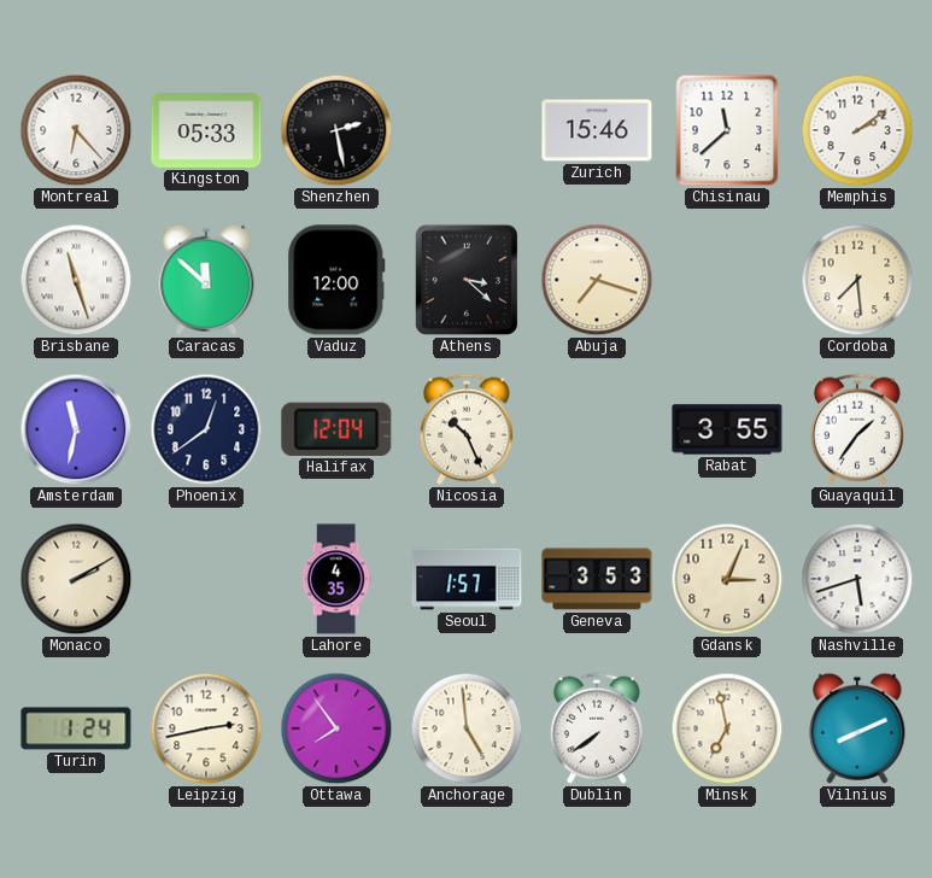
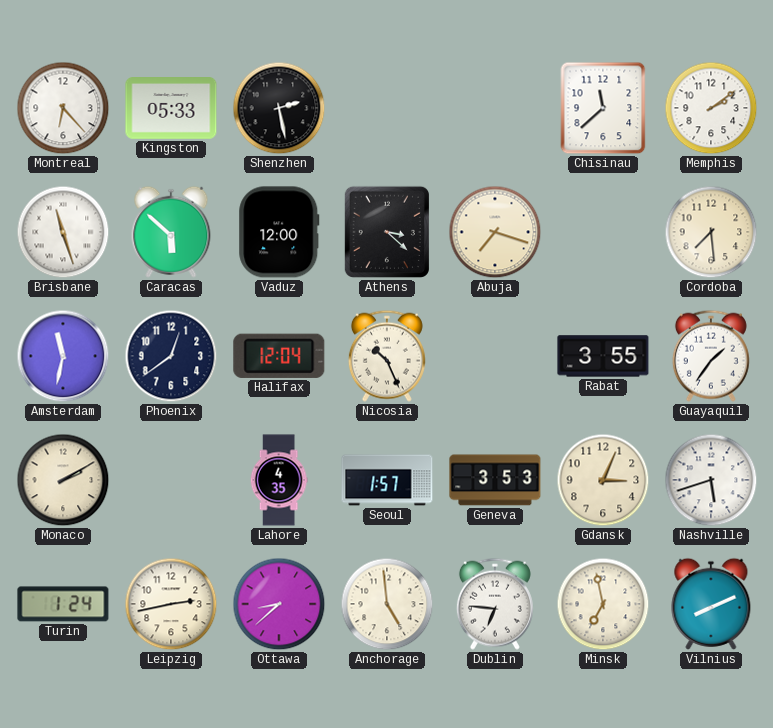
Zurich: 15:46 -> none
Caracas: 11:52 -> 5:52
Ottawa: 7:54 -> 8:38
Dublin: 7:39 -> 6:46
